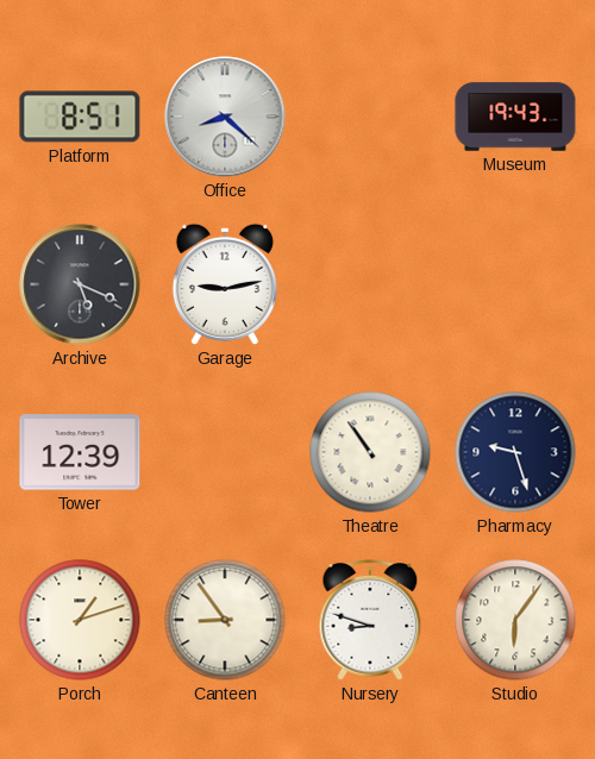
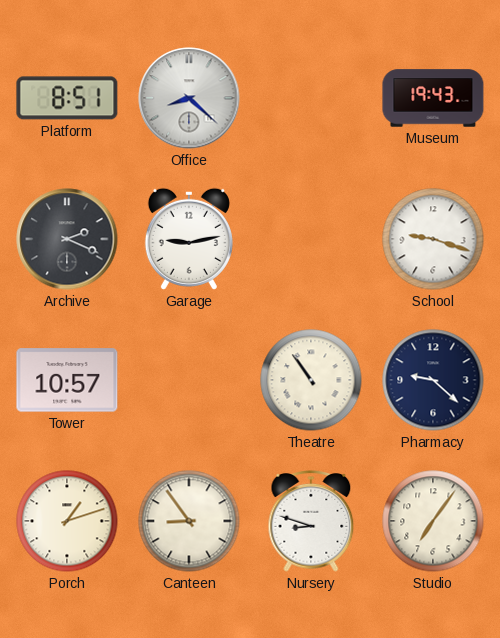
Archive: 5:19 -> 2:19
School: none -> 9:18
Tower: 12:39 -> 10:57
Pharmacy: 9:27 -> 9:22
Studio: 6:06 -> 7:06
